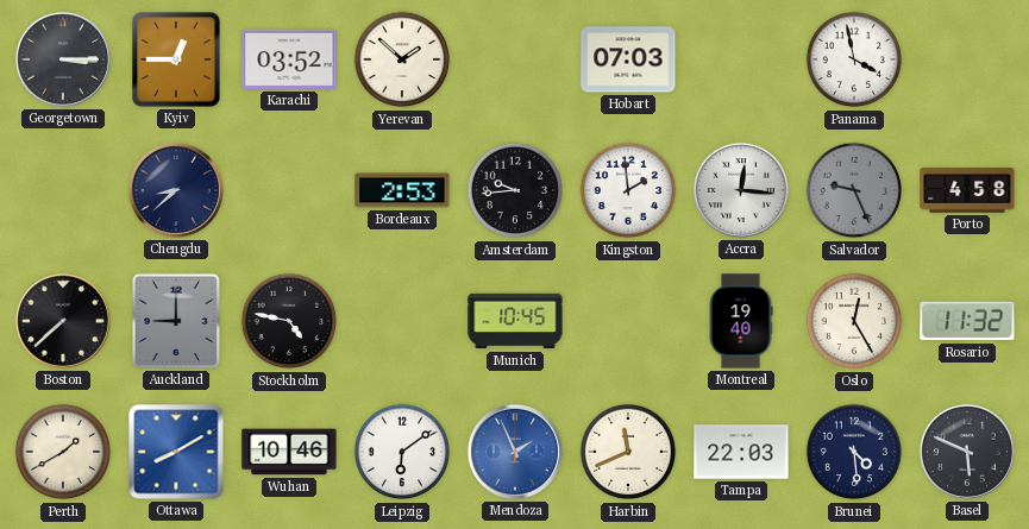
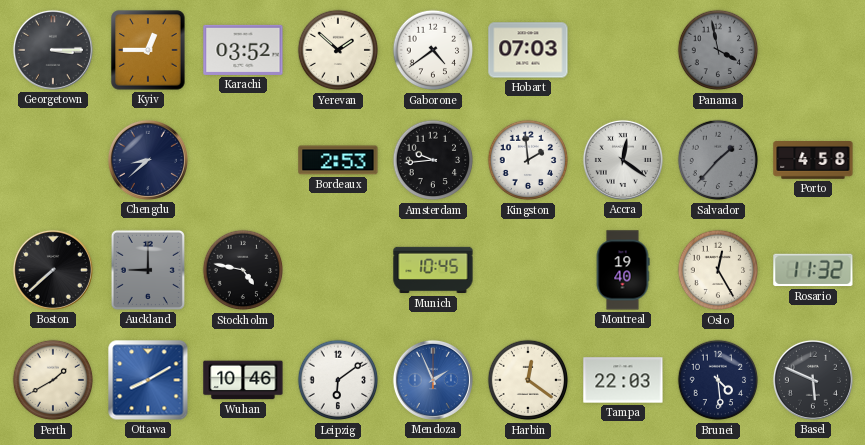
Gaborone: none -> 4:39
Panama dial: white -> grey
Accra: 12:16 -> 12:21
Salvador: 9:26 -> 1:37
Harbin: 11:41 -> 12:21
